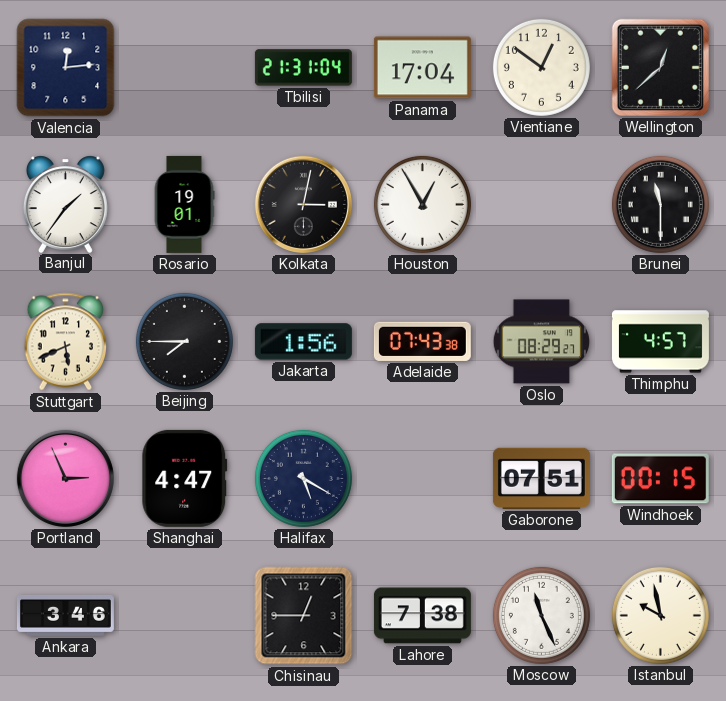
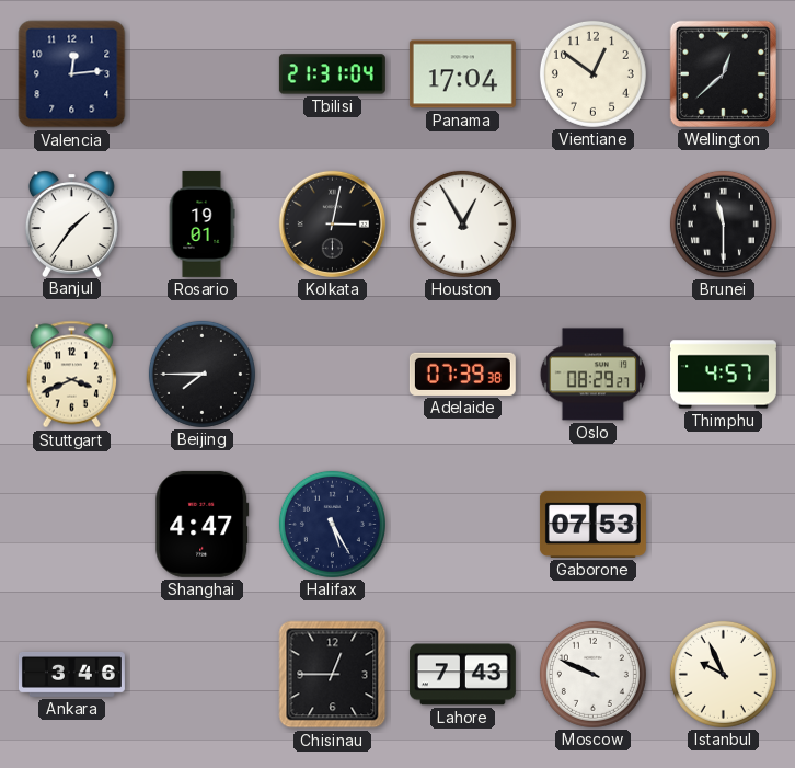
Stuttgart: 5:41 -> 3:41
Jakarta: 1:56 -> none
Adelaide: 07:43 -> 07:39
Portland: 2:56 -> none
Halifax: 5:20 -> 5:25
Gaborone: 07:51 -> 07:53
Windhoek: 00:15 -> none
Lahore: 7:38 -> 7:43
Moscow: 11:26 -> 9:49
Istanbul: 9:58 -> 9:56
